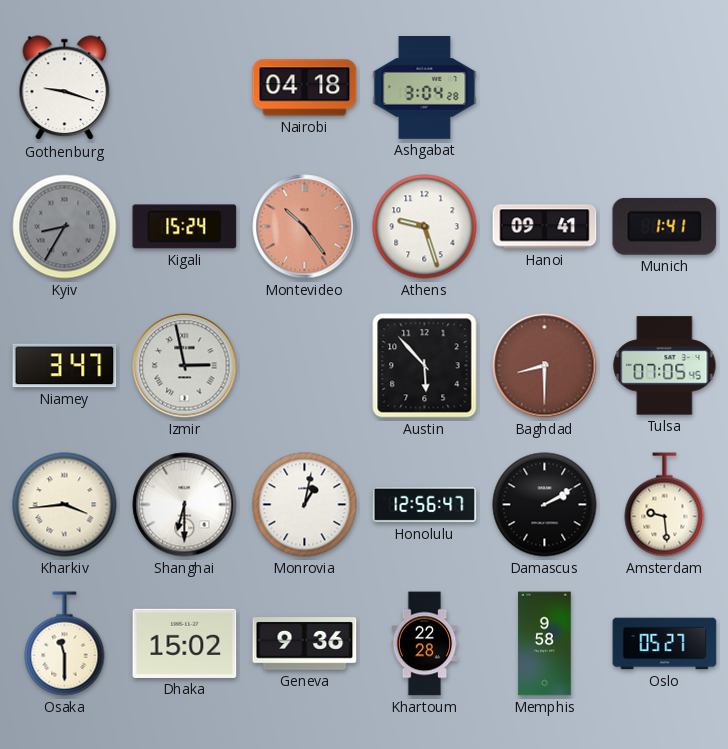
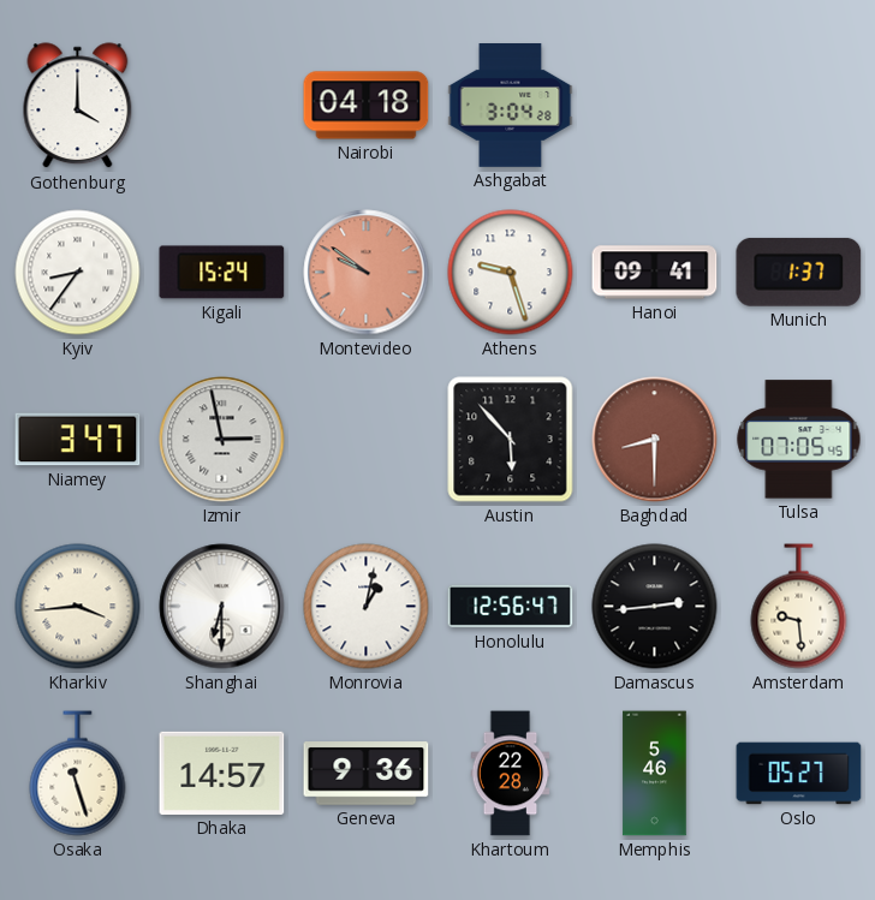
Gothenburg: 9:18 -> 4:00
Kyiv: 8:35 -> 8:36
Kyiv dial: grey -> white
Montevideo: 10:24 -> 9:51
Munich: 1:41 -> 1:37
Damascus: 2:10 -> 2:44
Osaka: 11:30 -> 11:27
Dhaka: 15:02 -> 14:57
Memphis: 9:58 -> 5:46
